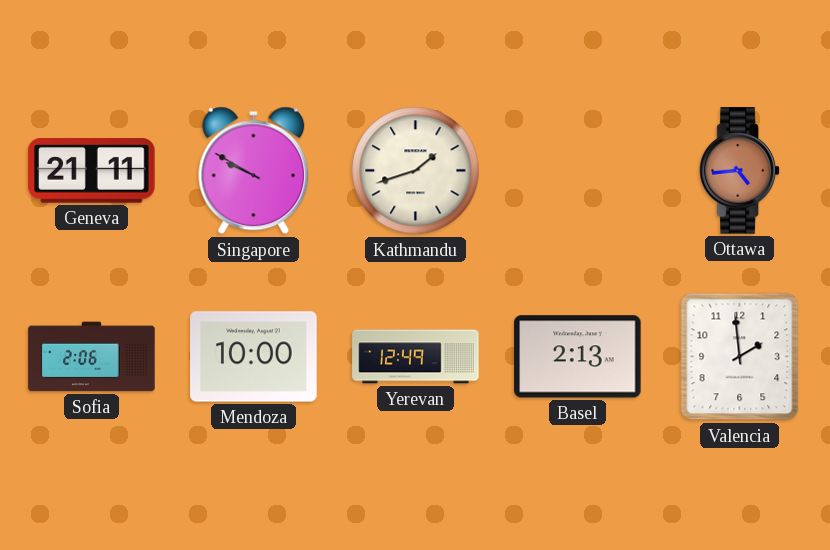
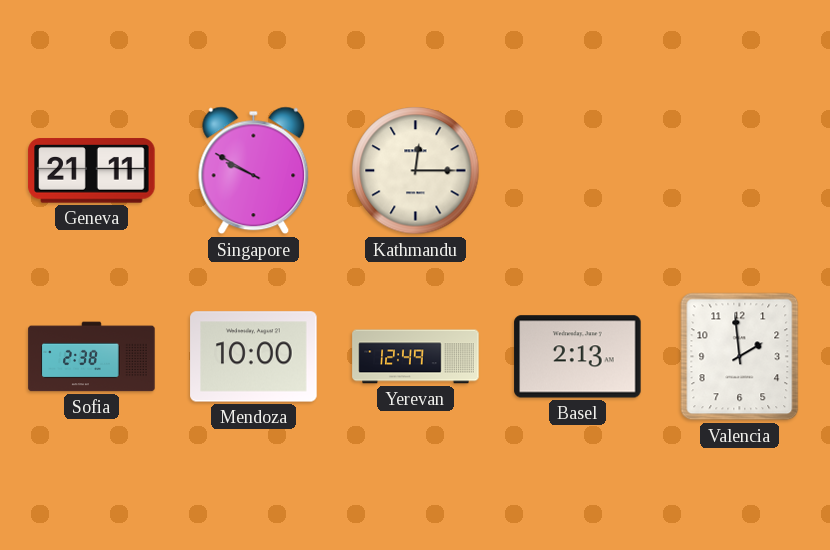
Kathmandu: 1:42 -> 12:15
Ottawa: 4:44 -> none
Sofia: 2:06 -> 2:38
